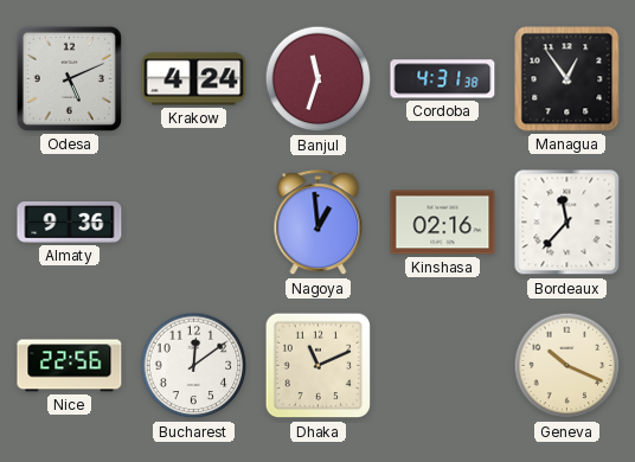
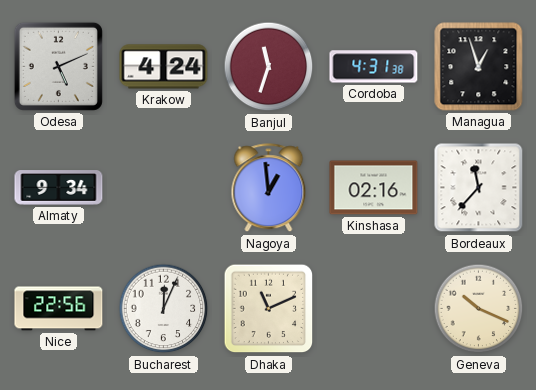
Managua: 12:54 -> 12:57
Almaty: 9:36 -> 9:34
Bucharest: 12:09 -> 12:04
